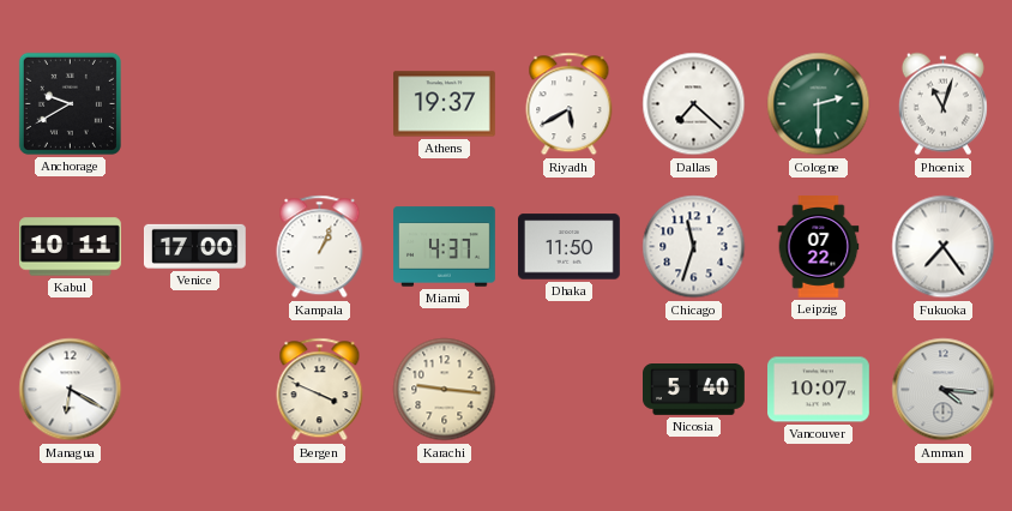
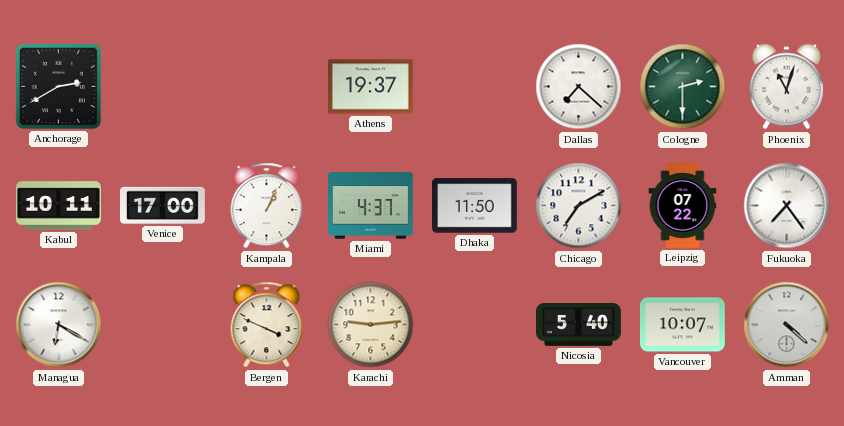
Anchorage: 9:40 -> 2:40
Riyadh: 5:40 -> none
Chicago: 11:33 -> 7:10
Karachi: 9:16 -> 9:14
Amman: 4:16 -> 4:22
